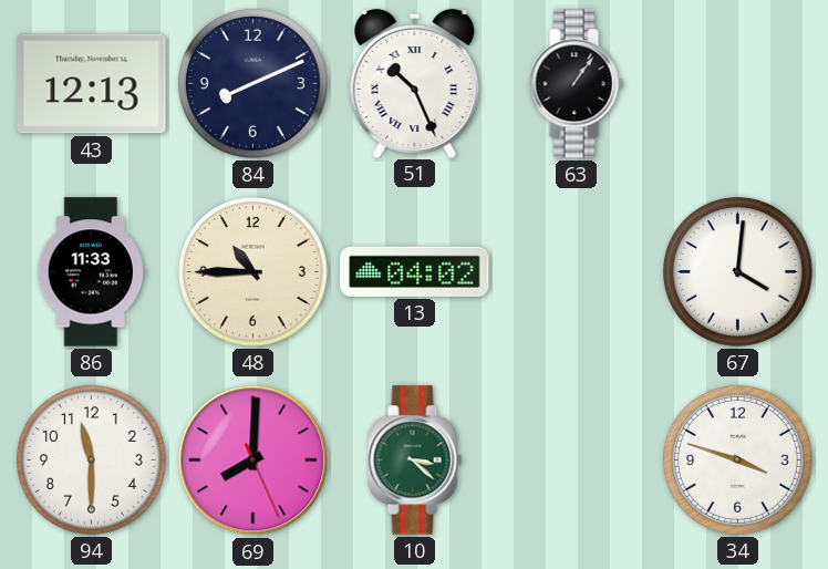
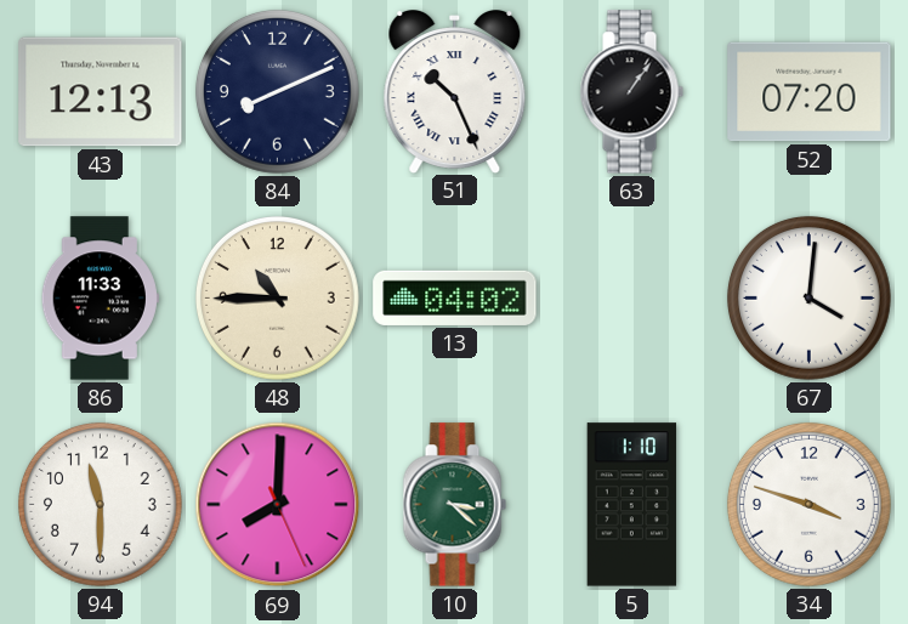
52: none -> 07:20
5: none -> 1:10
